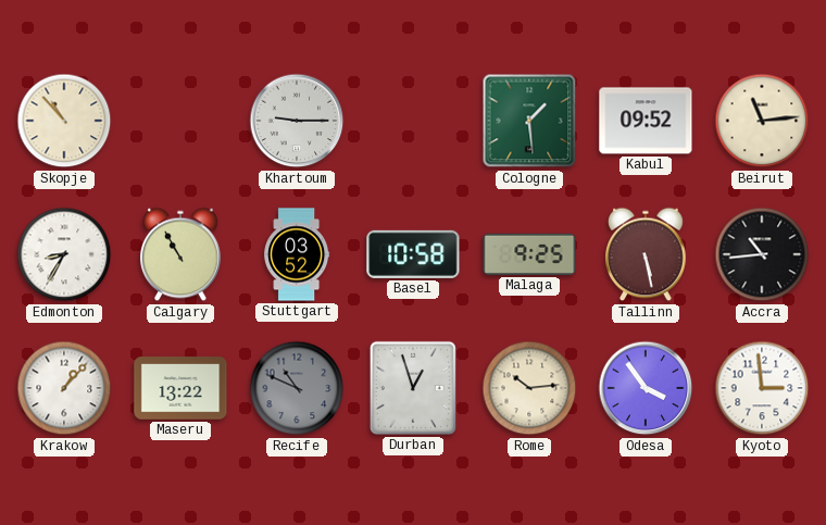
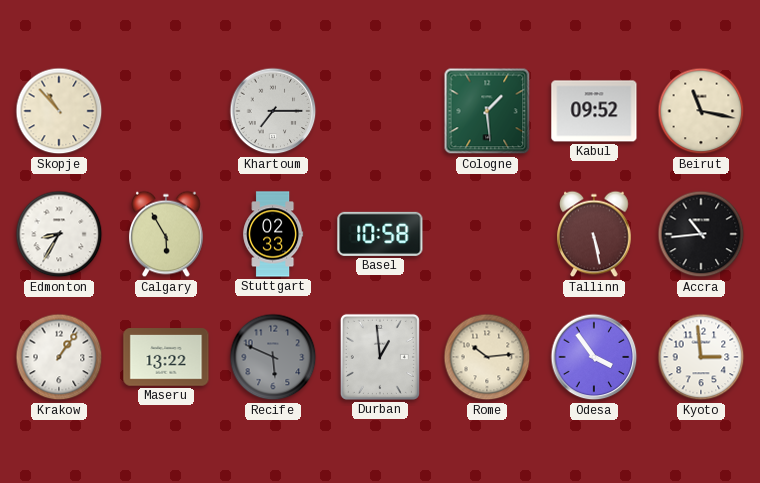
Khartoum: 9:15 -> 7:15
Beirut: 11:14 -> 11:17
Calgary: 10:55 -> 5:55
Stuttgart: 03:52 -> 02:33
Malaga: 9:25 -> none
Krakow: 1:07 -> 1:06
Recife: 10:49 -> 5:49
Durban: 12:57 -> 12:59
